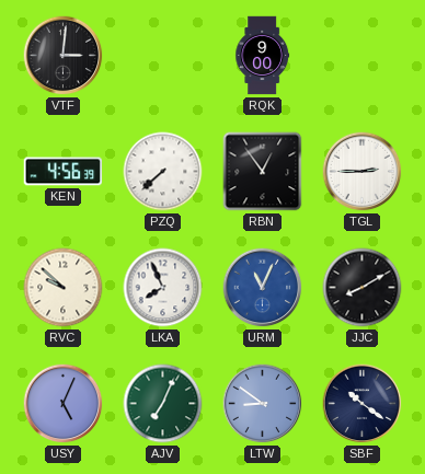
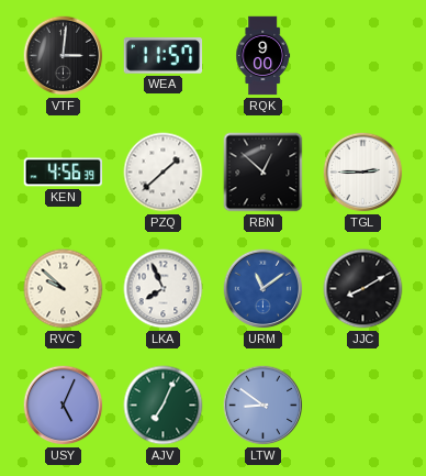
WEA: none -> 11:57
PZQ: 7:38 -> 1:38
RBN: 12:54 -> 12:52
URM: 11:04 -> 11:09
SBF: 10:21 -> none
